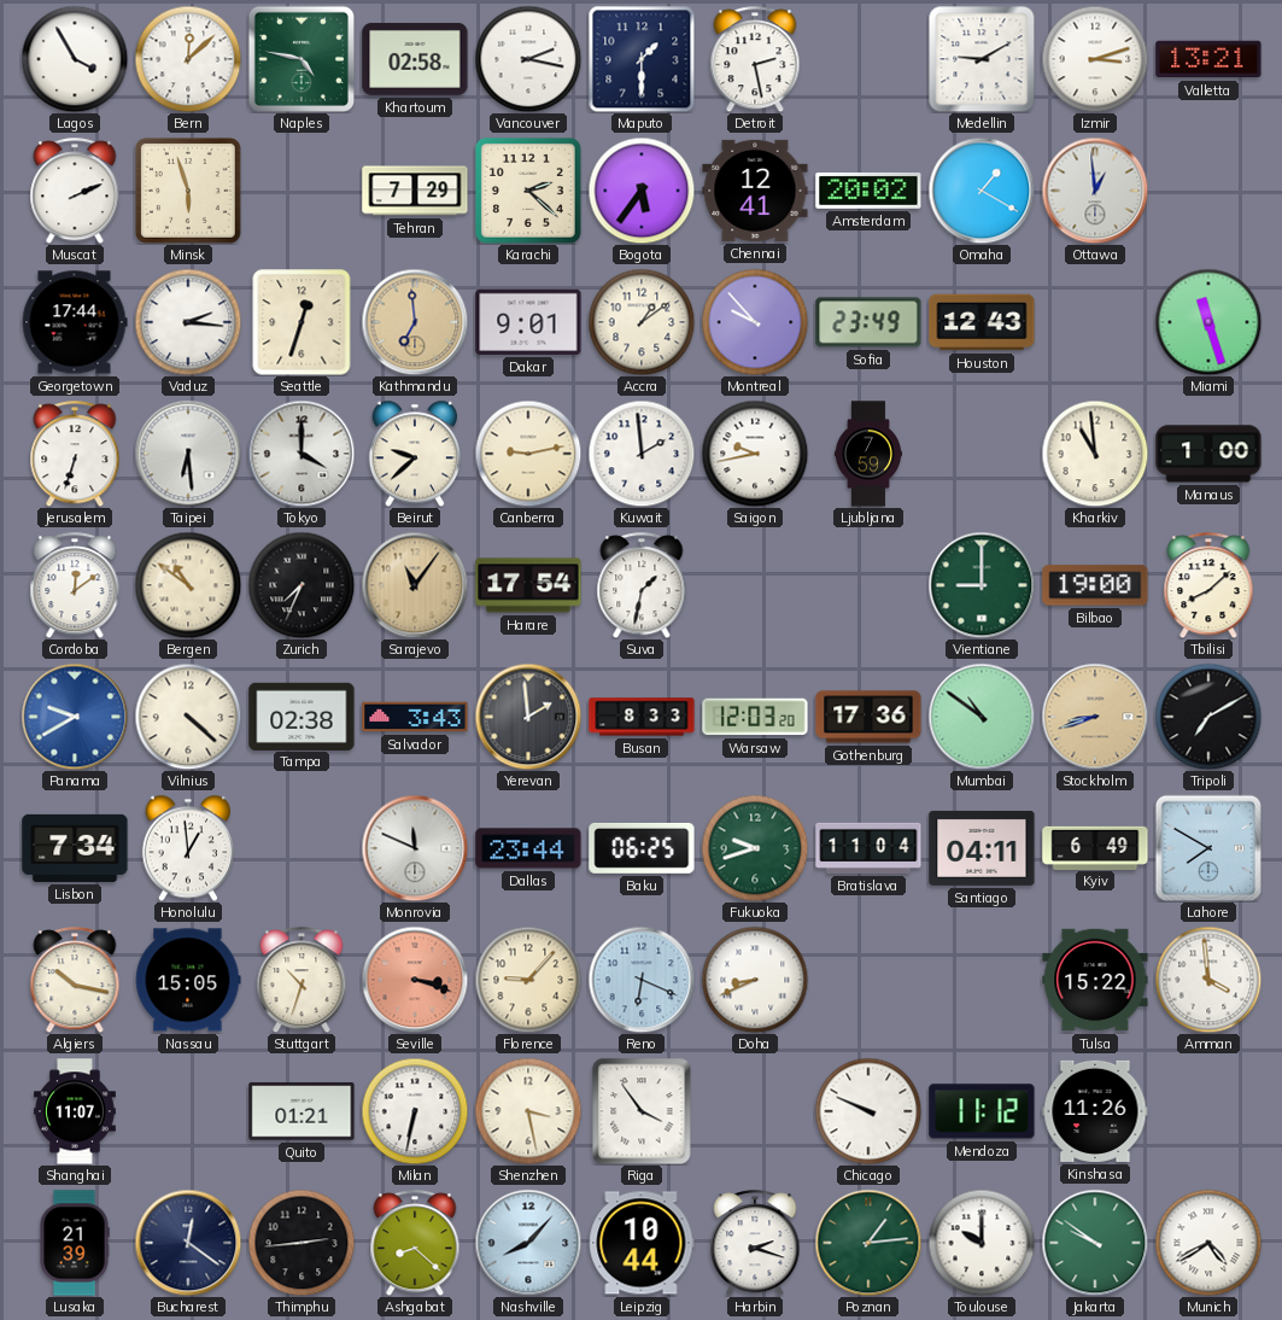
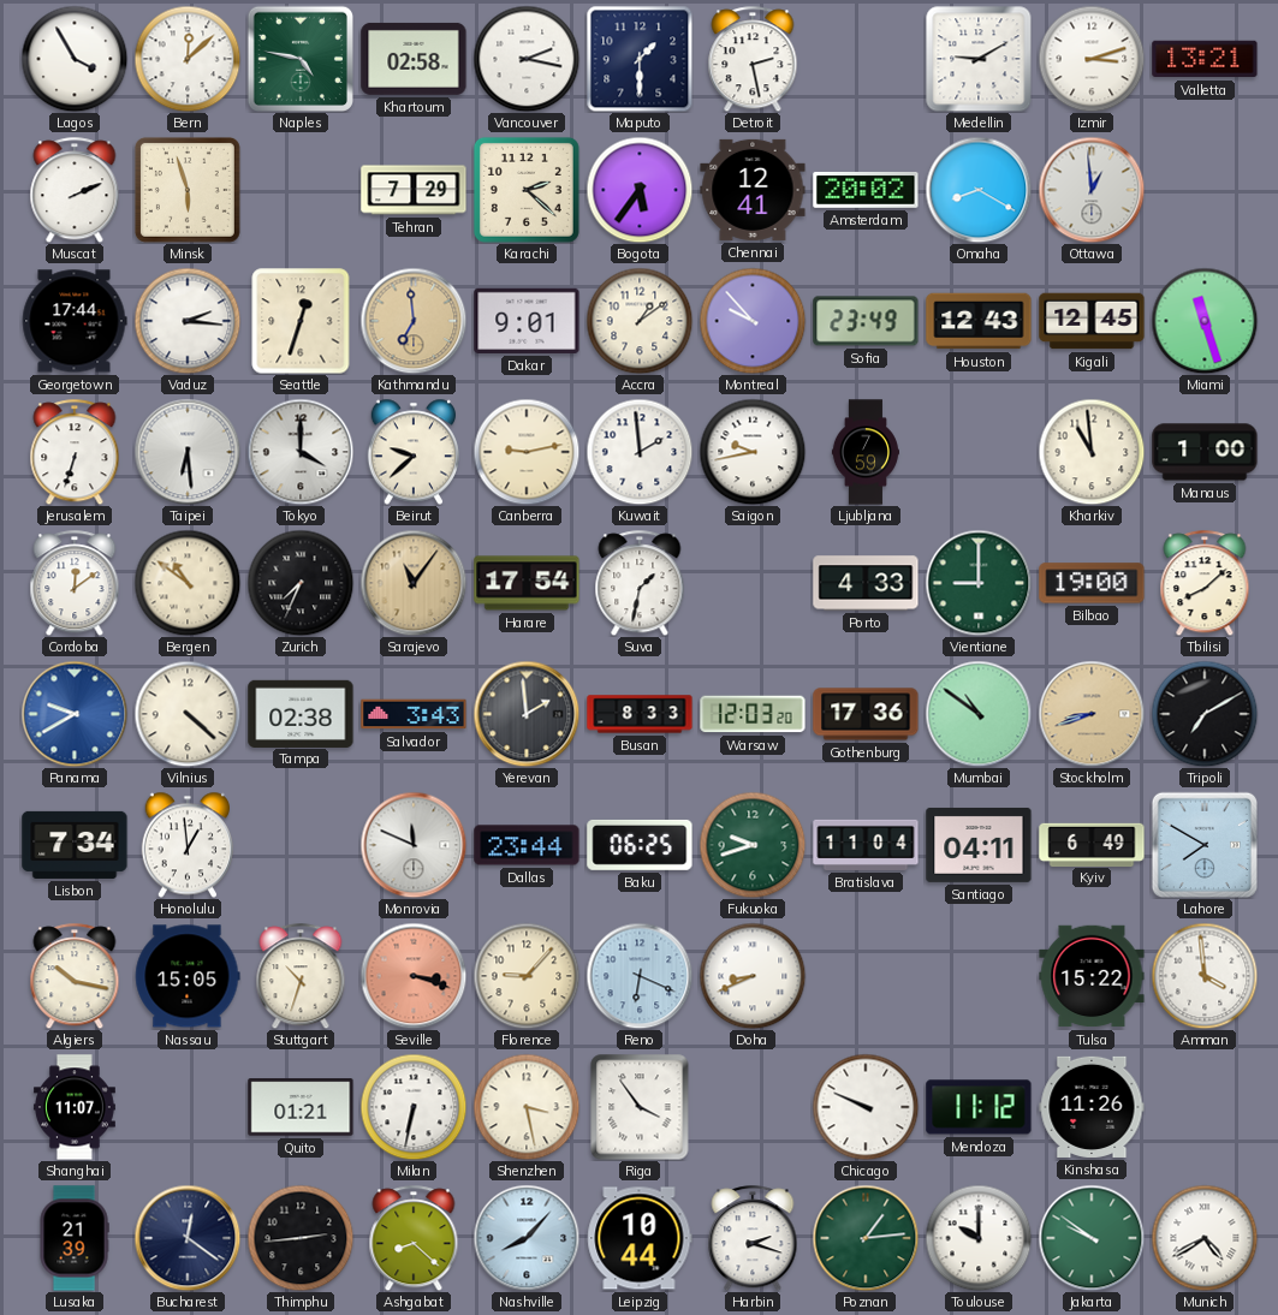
Omaha: 1:20 -> 8:20
Kigali: none -> 12:45
Porto: none -> 4:33
